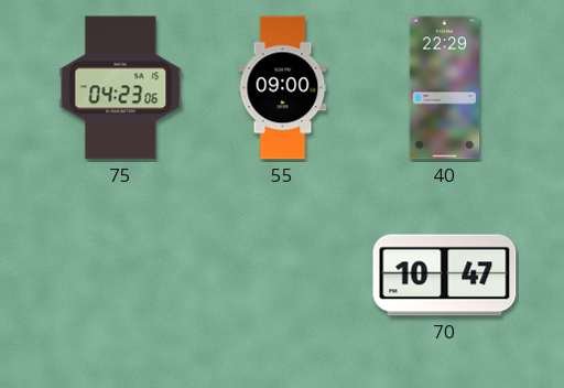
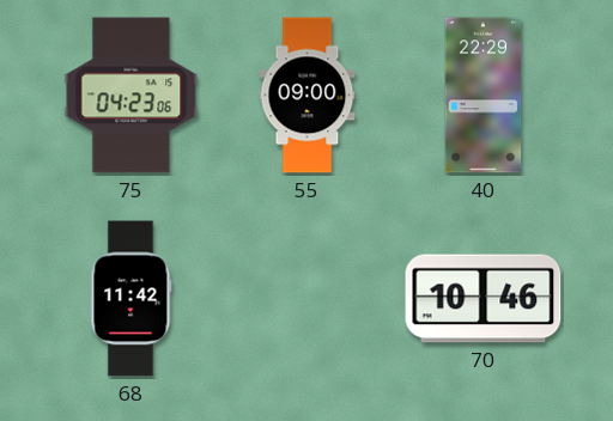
68: none -> 11:42
70: 10:47 -> 10:46
